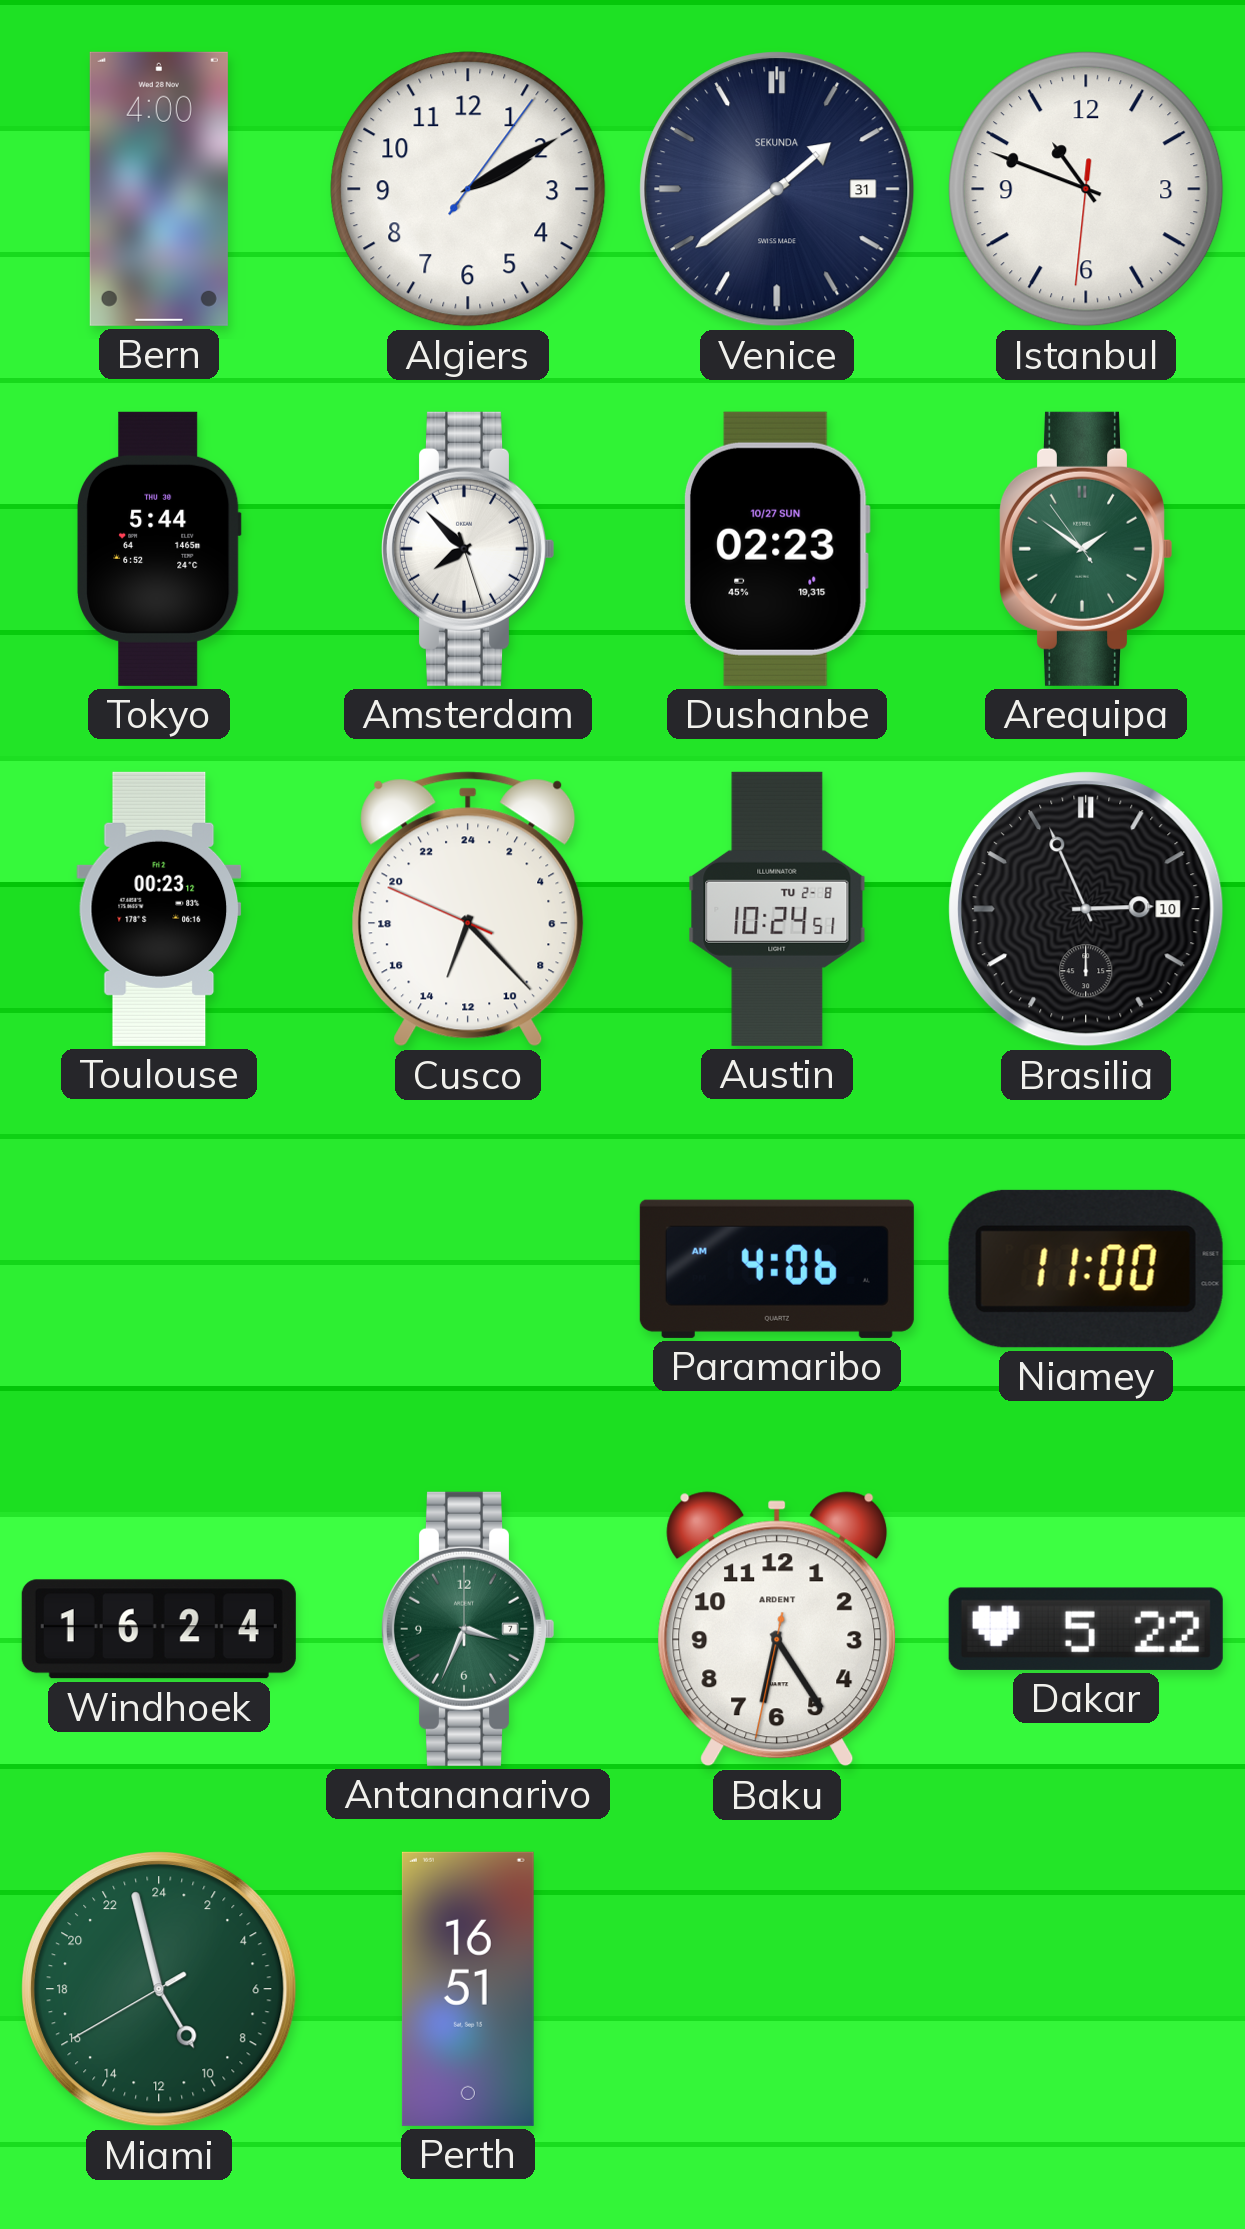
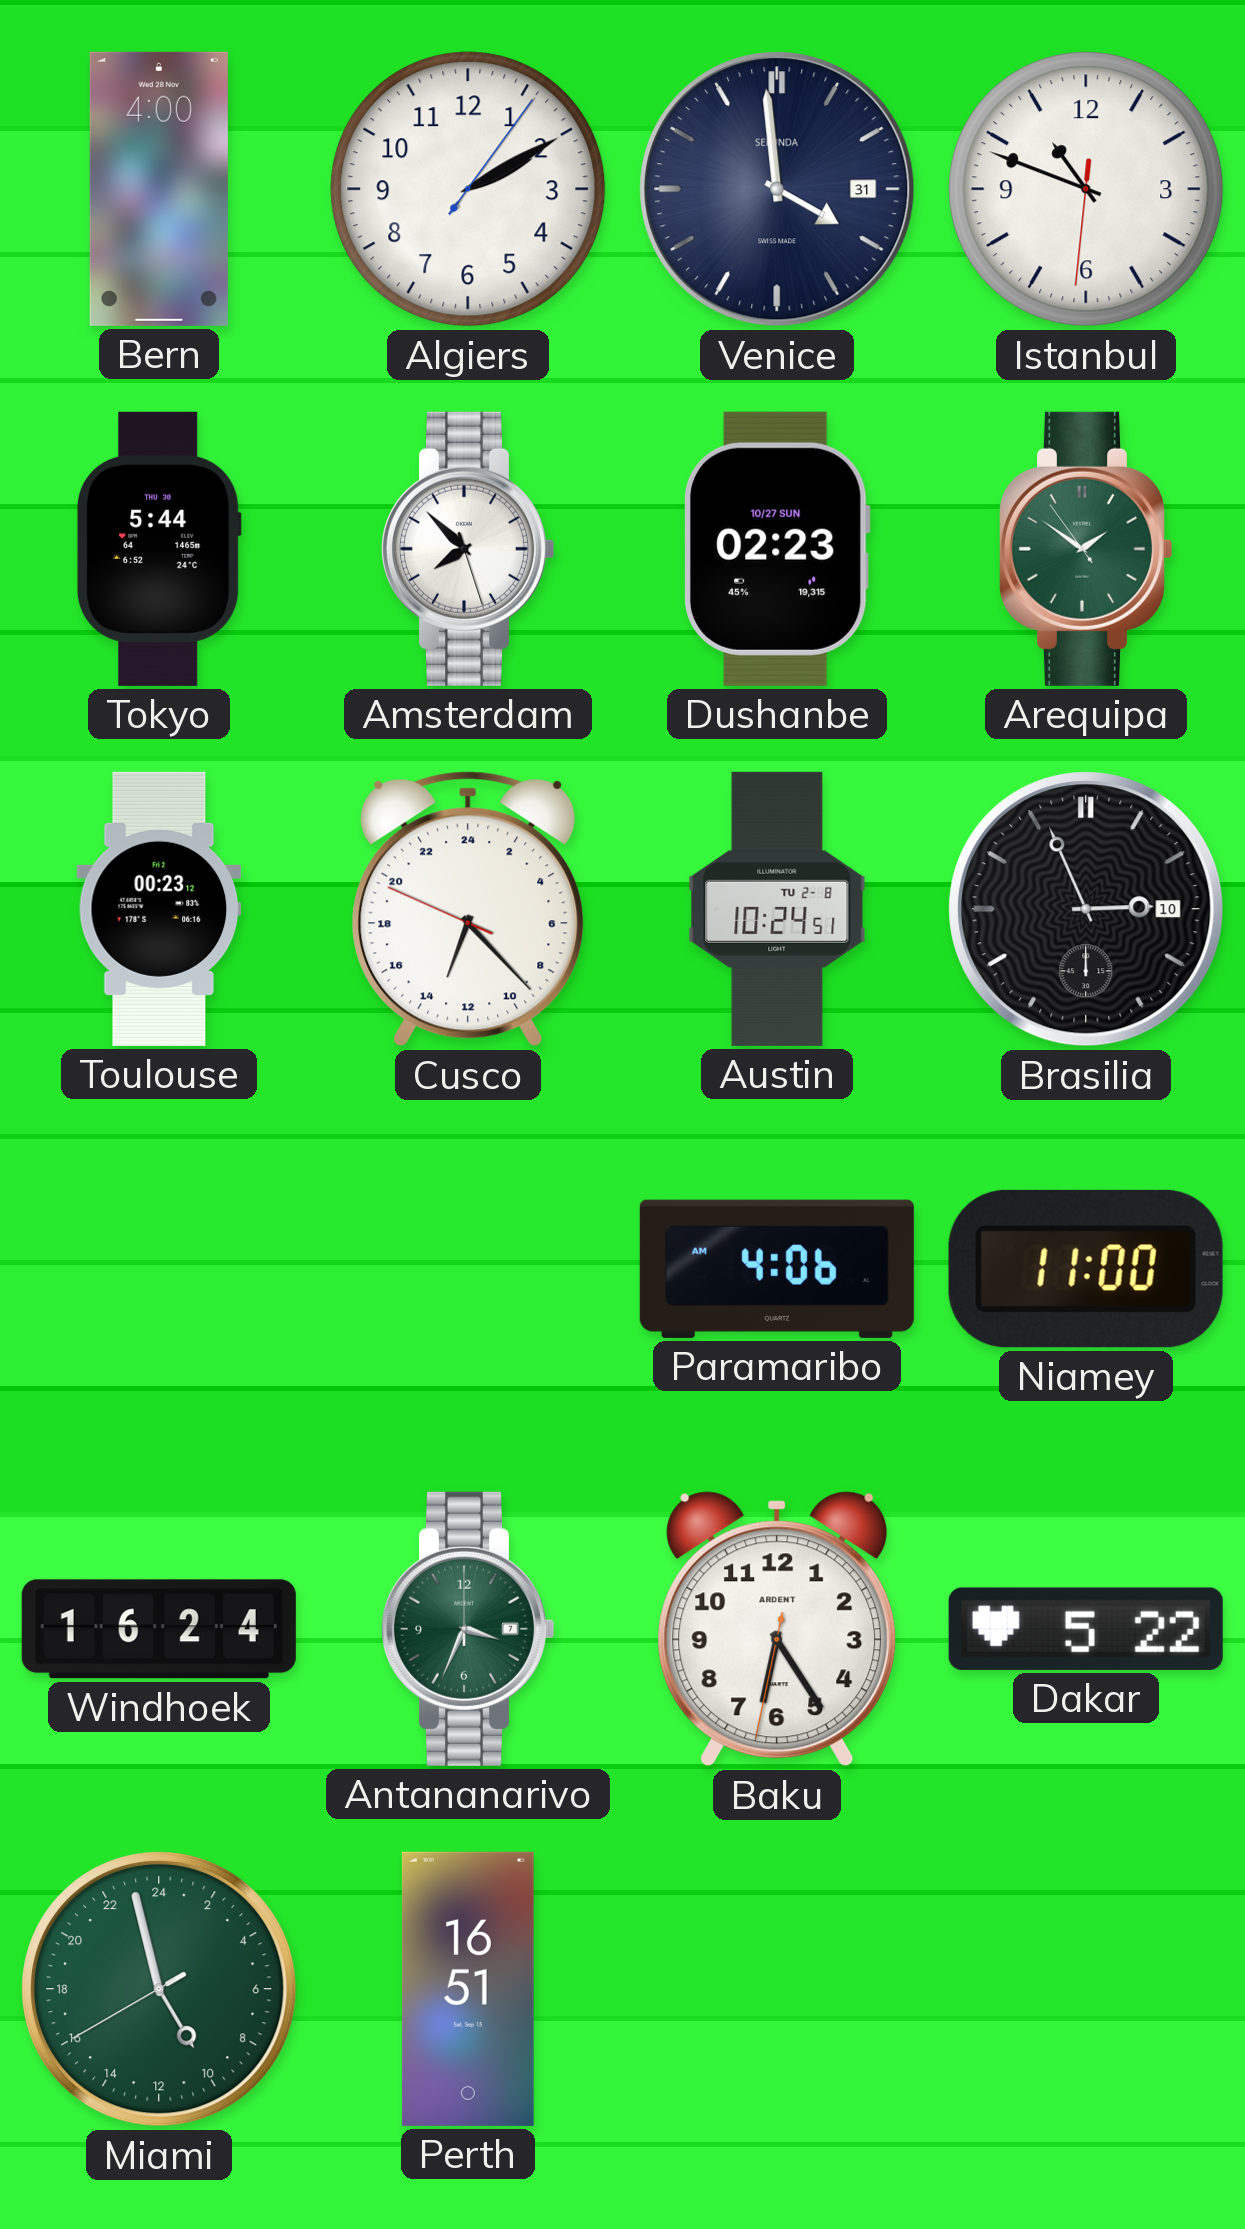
Venice: 1:39 -> 3:59
